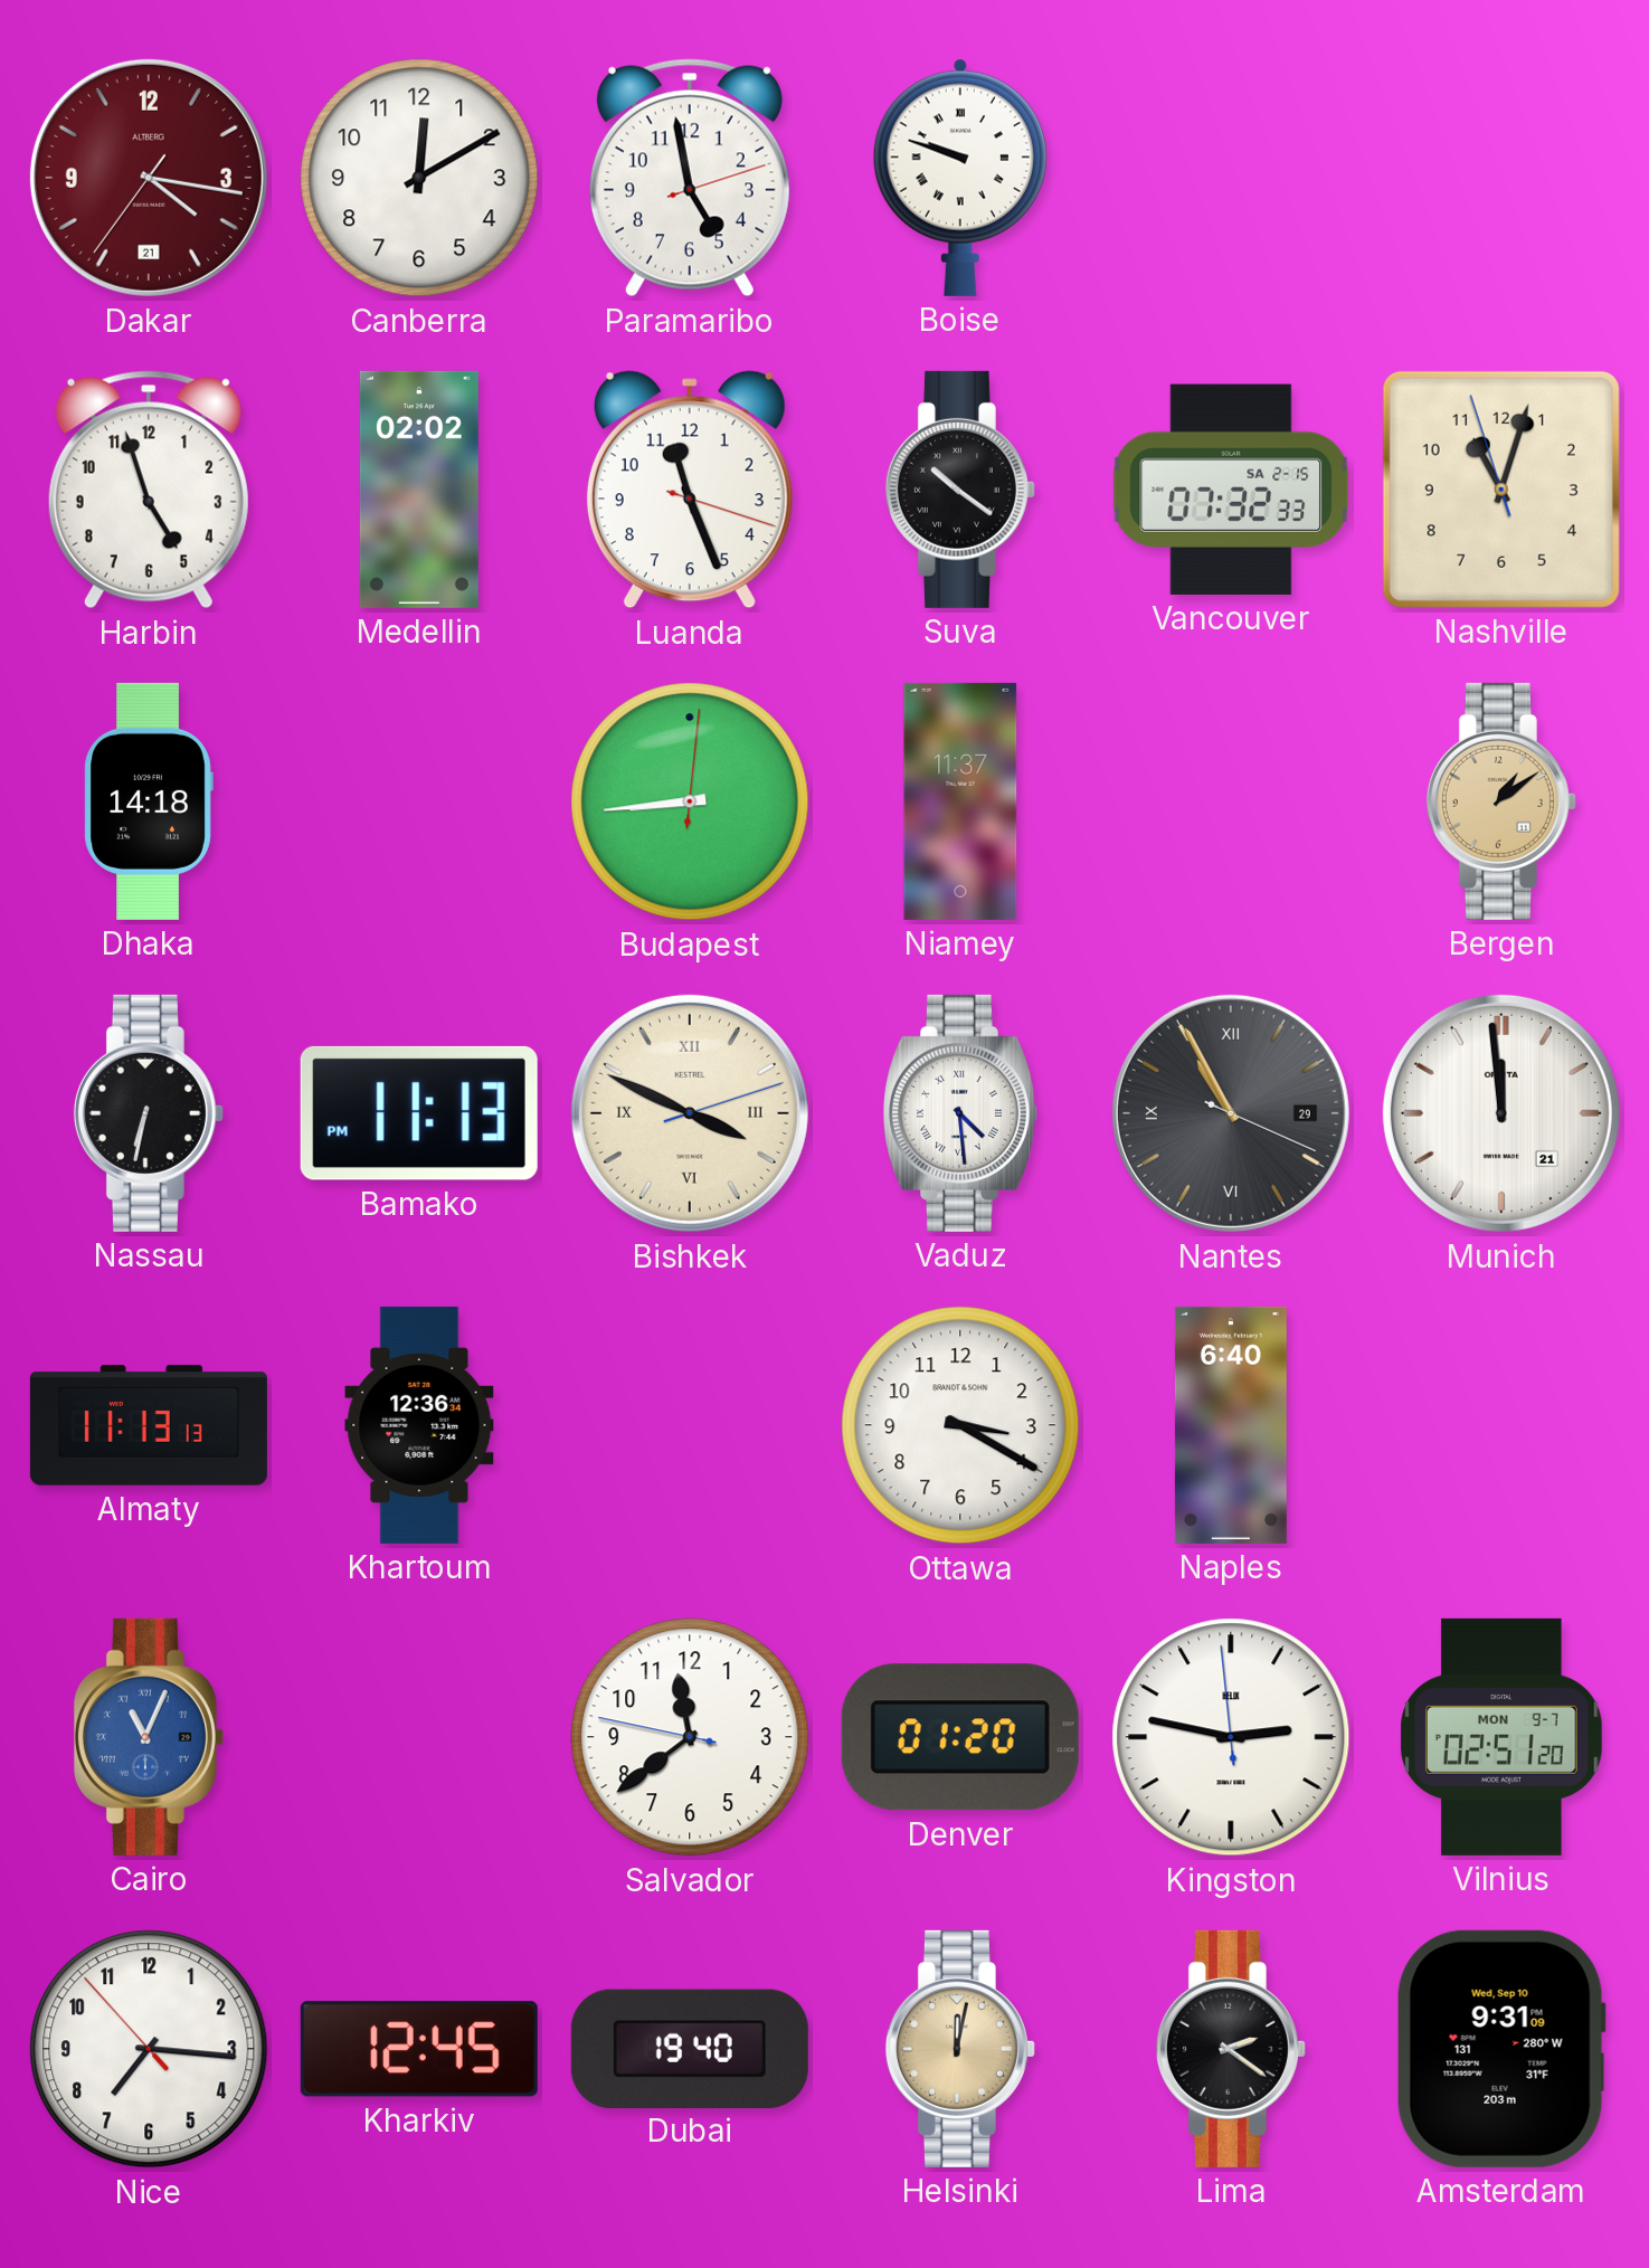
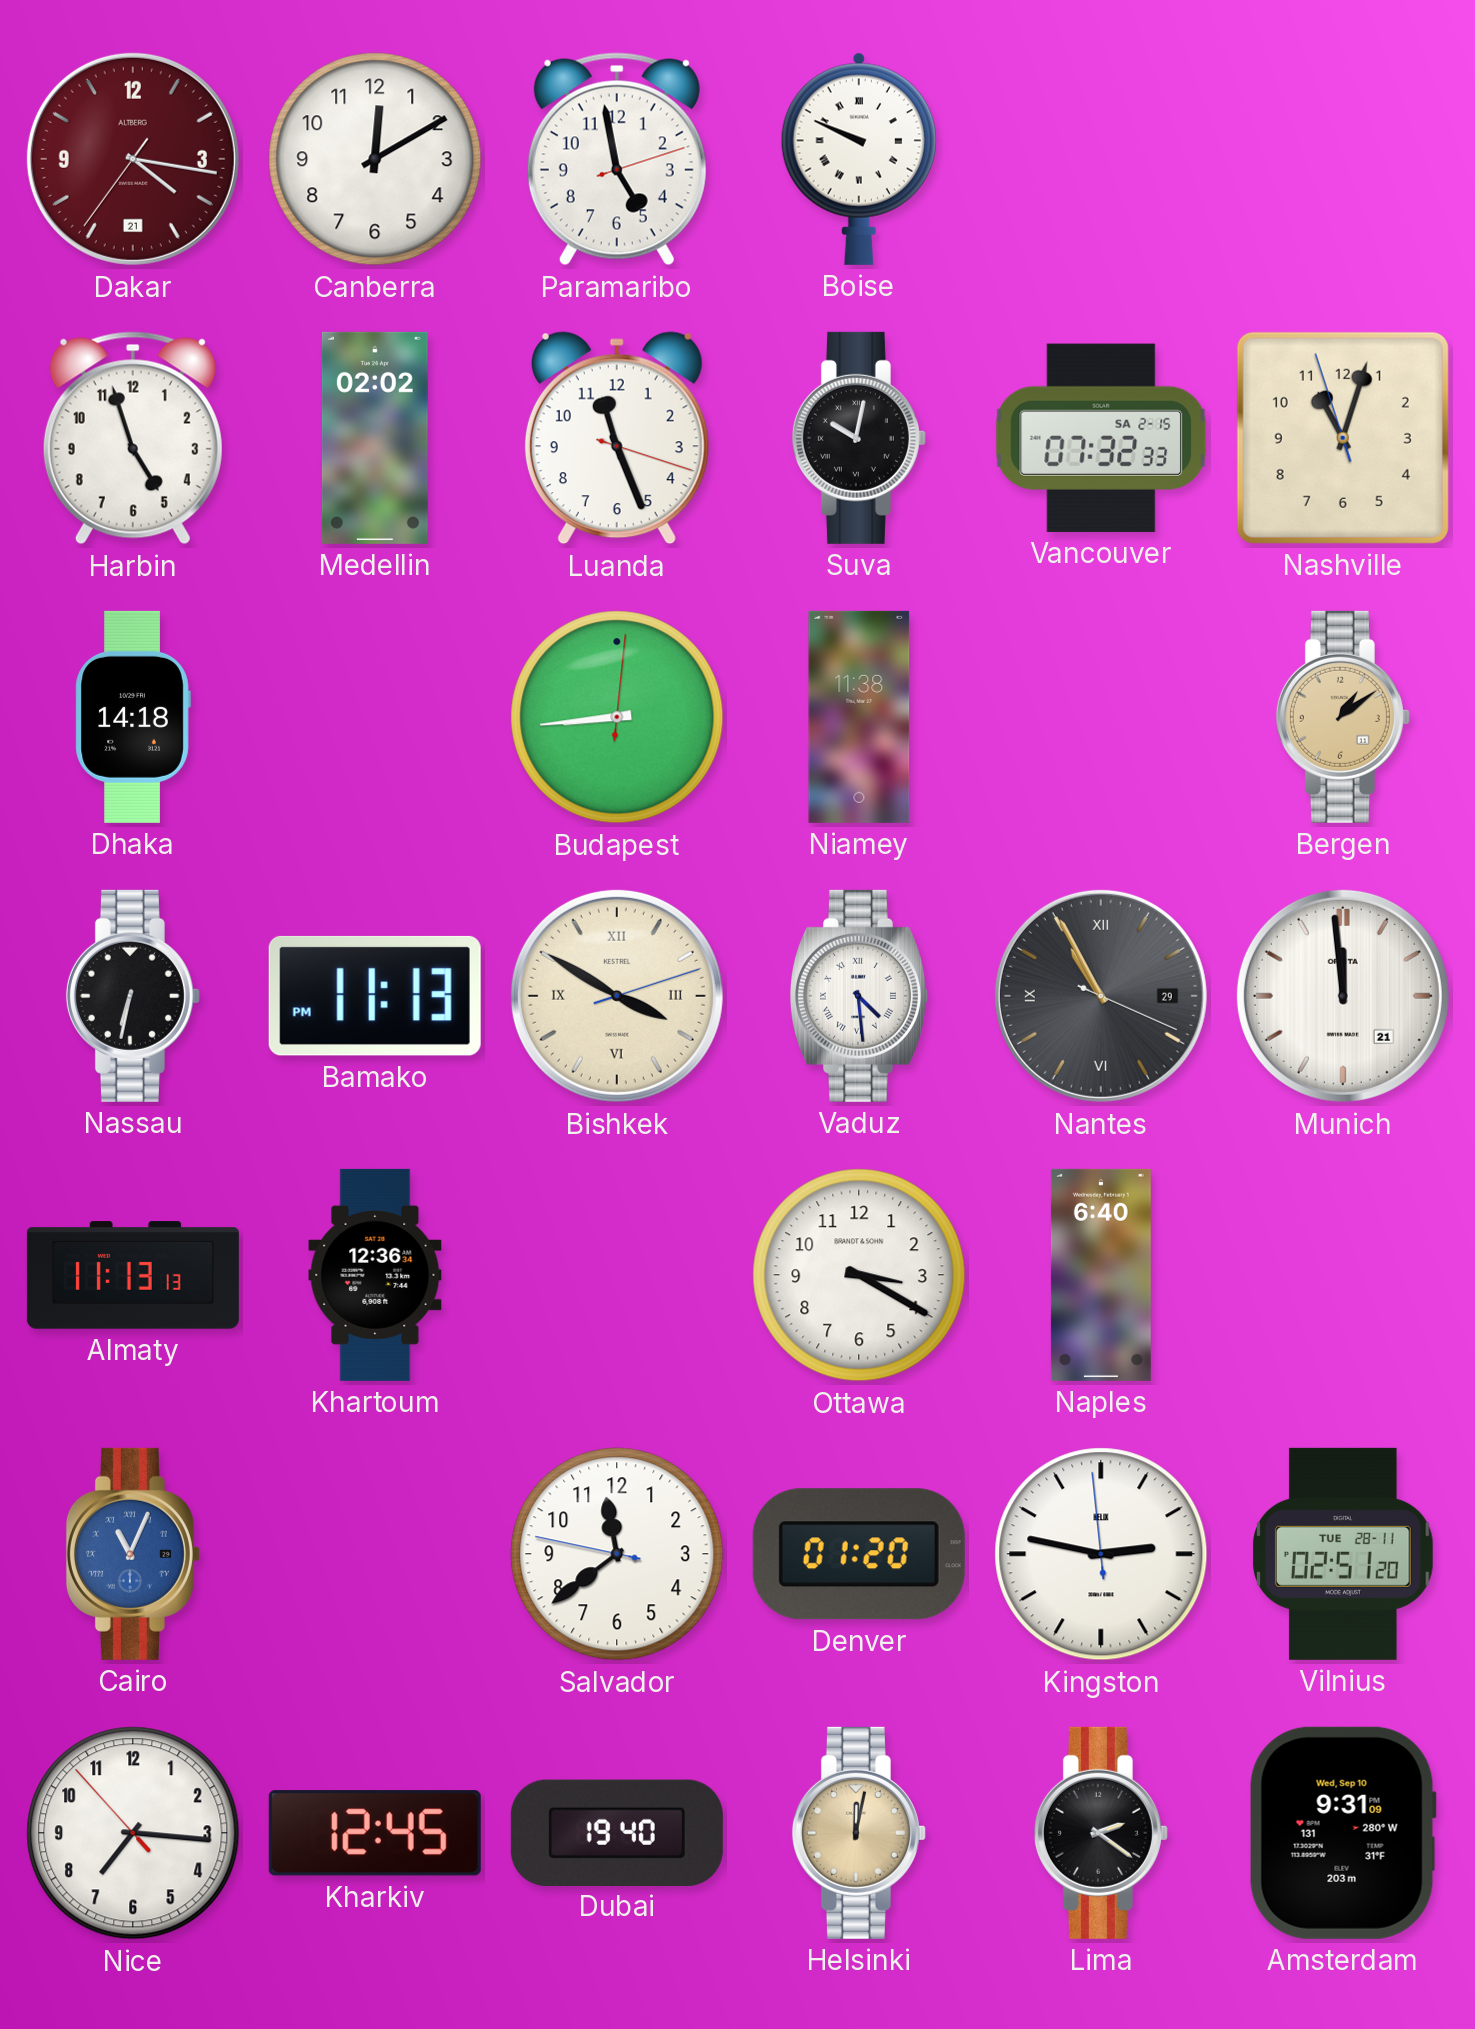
Boise: 9:48 -> 9:49
Suva: 10:21 -> 10:02
Niamey: 11:37 -> 11:38
Bishkek: 3:49 -> 3:50
Vilnius date: MON 9-7 -> TUE 28-11
